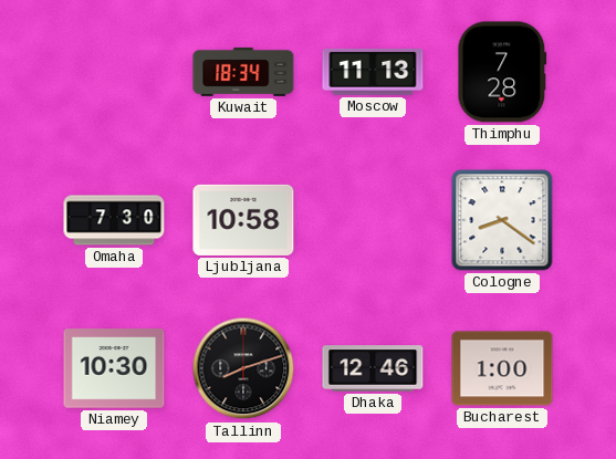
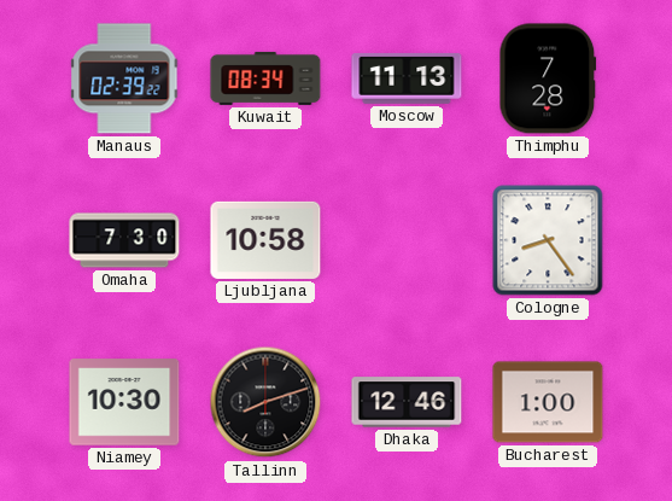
Manaus: none -> 02:39
Kuwait: 18:34 -> 08:34
Cologne: 8:21 -> 8:24
